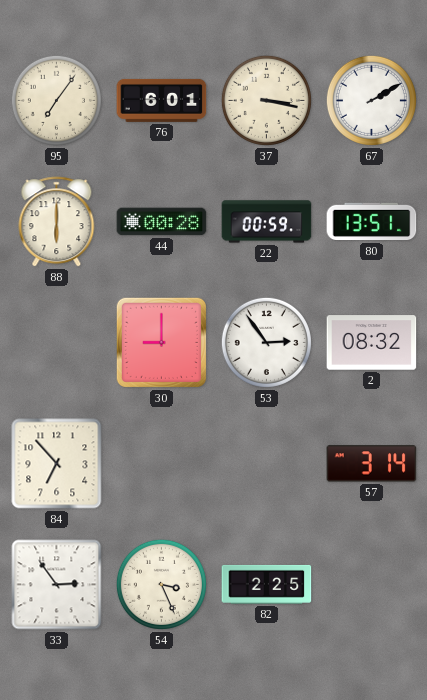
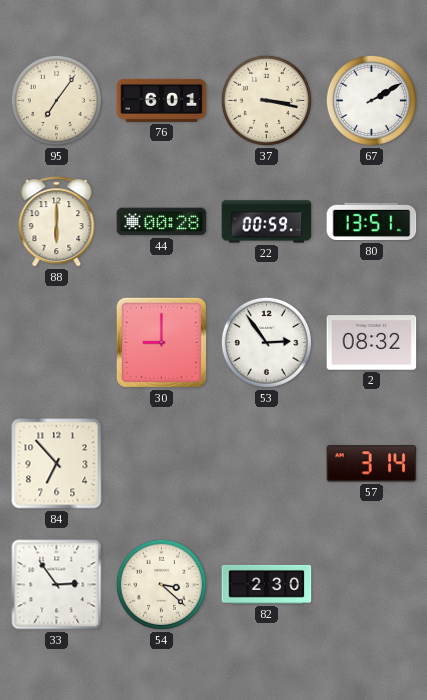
54: 3:26 -> 3:22
82: 2:25 -> 2:30
